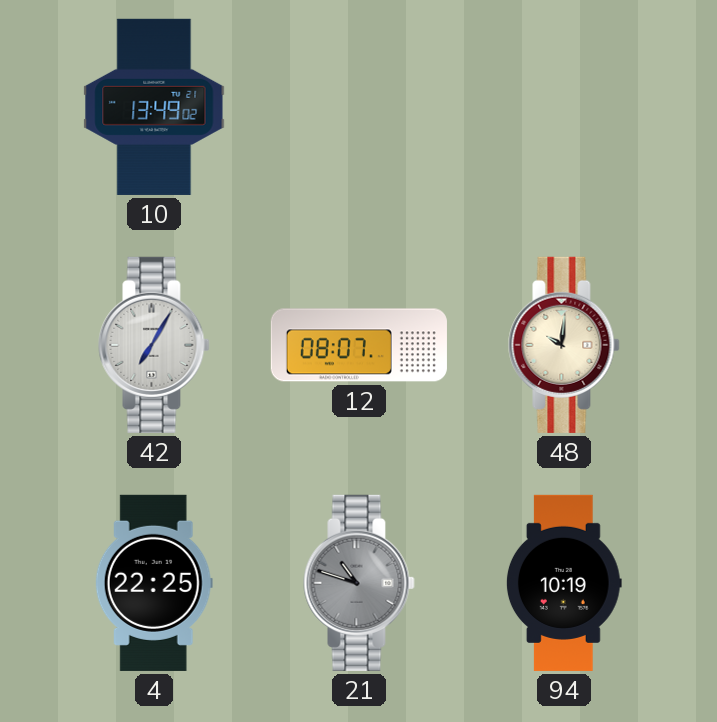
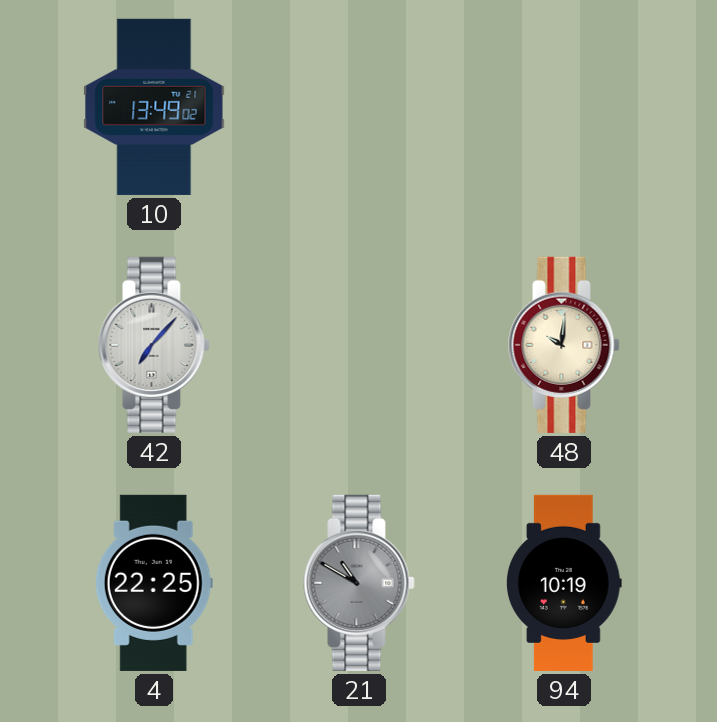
42: 7:05 -> 7:07
12: 08:07 -> none
21: 10:48 -> 10:50
